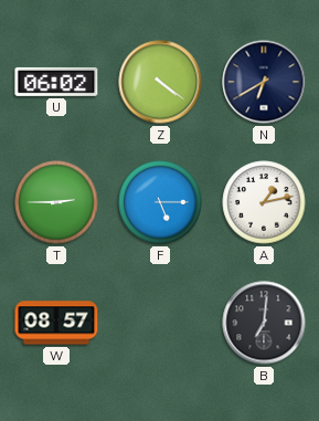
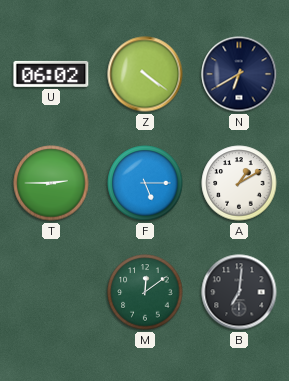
A: 1:13 -> 1:10
W: 08:57 -> none
M: none -> 12:09
